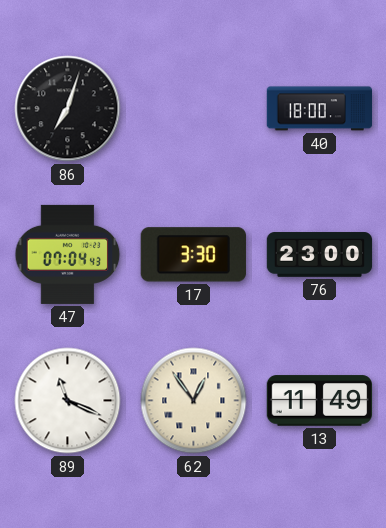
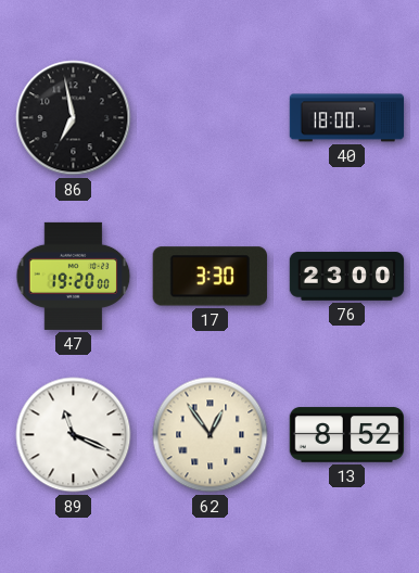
86: 7:03 -> 6:58
47: 07:04 -> 19:20
13: 11:49 -> 8:52
